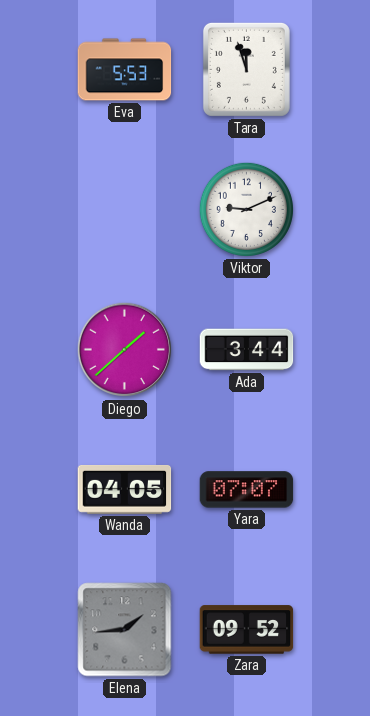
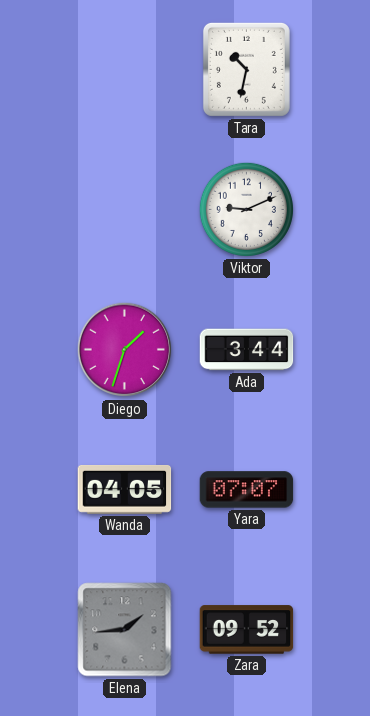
Eva: 5:53 -> none
Tara: 11:57 -> 10:32
Diego: 1:38 -> 1:33
